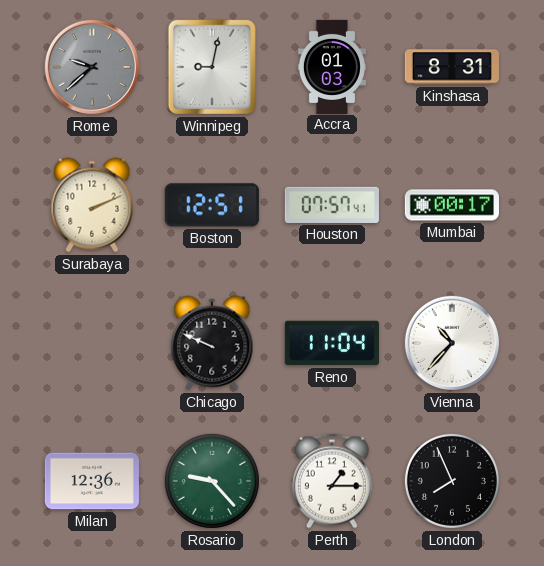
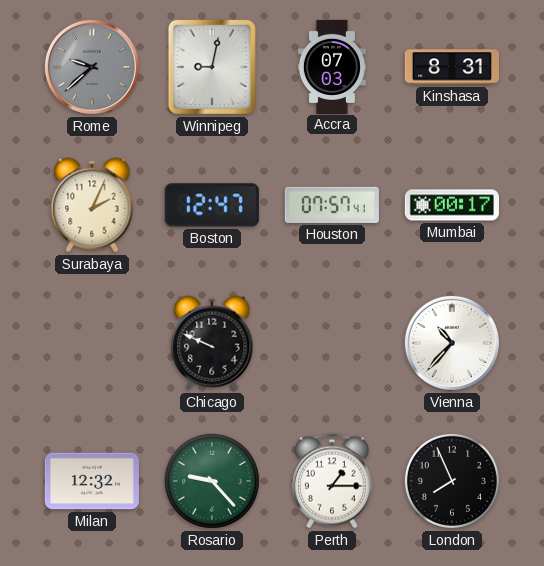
Accra: 01:03 -> 07:03
Surabaya: 2:11 -> 2:04
Boston: 12:51 -> 12:47
Reno: 11:04 -> none
Milan: 12:36 -> 12:32
